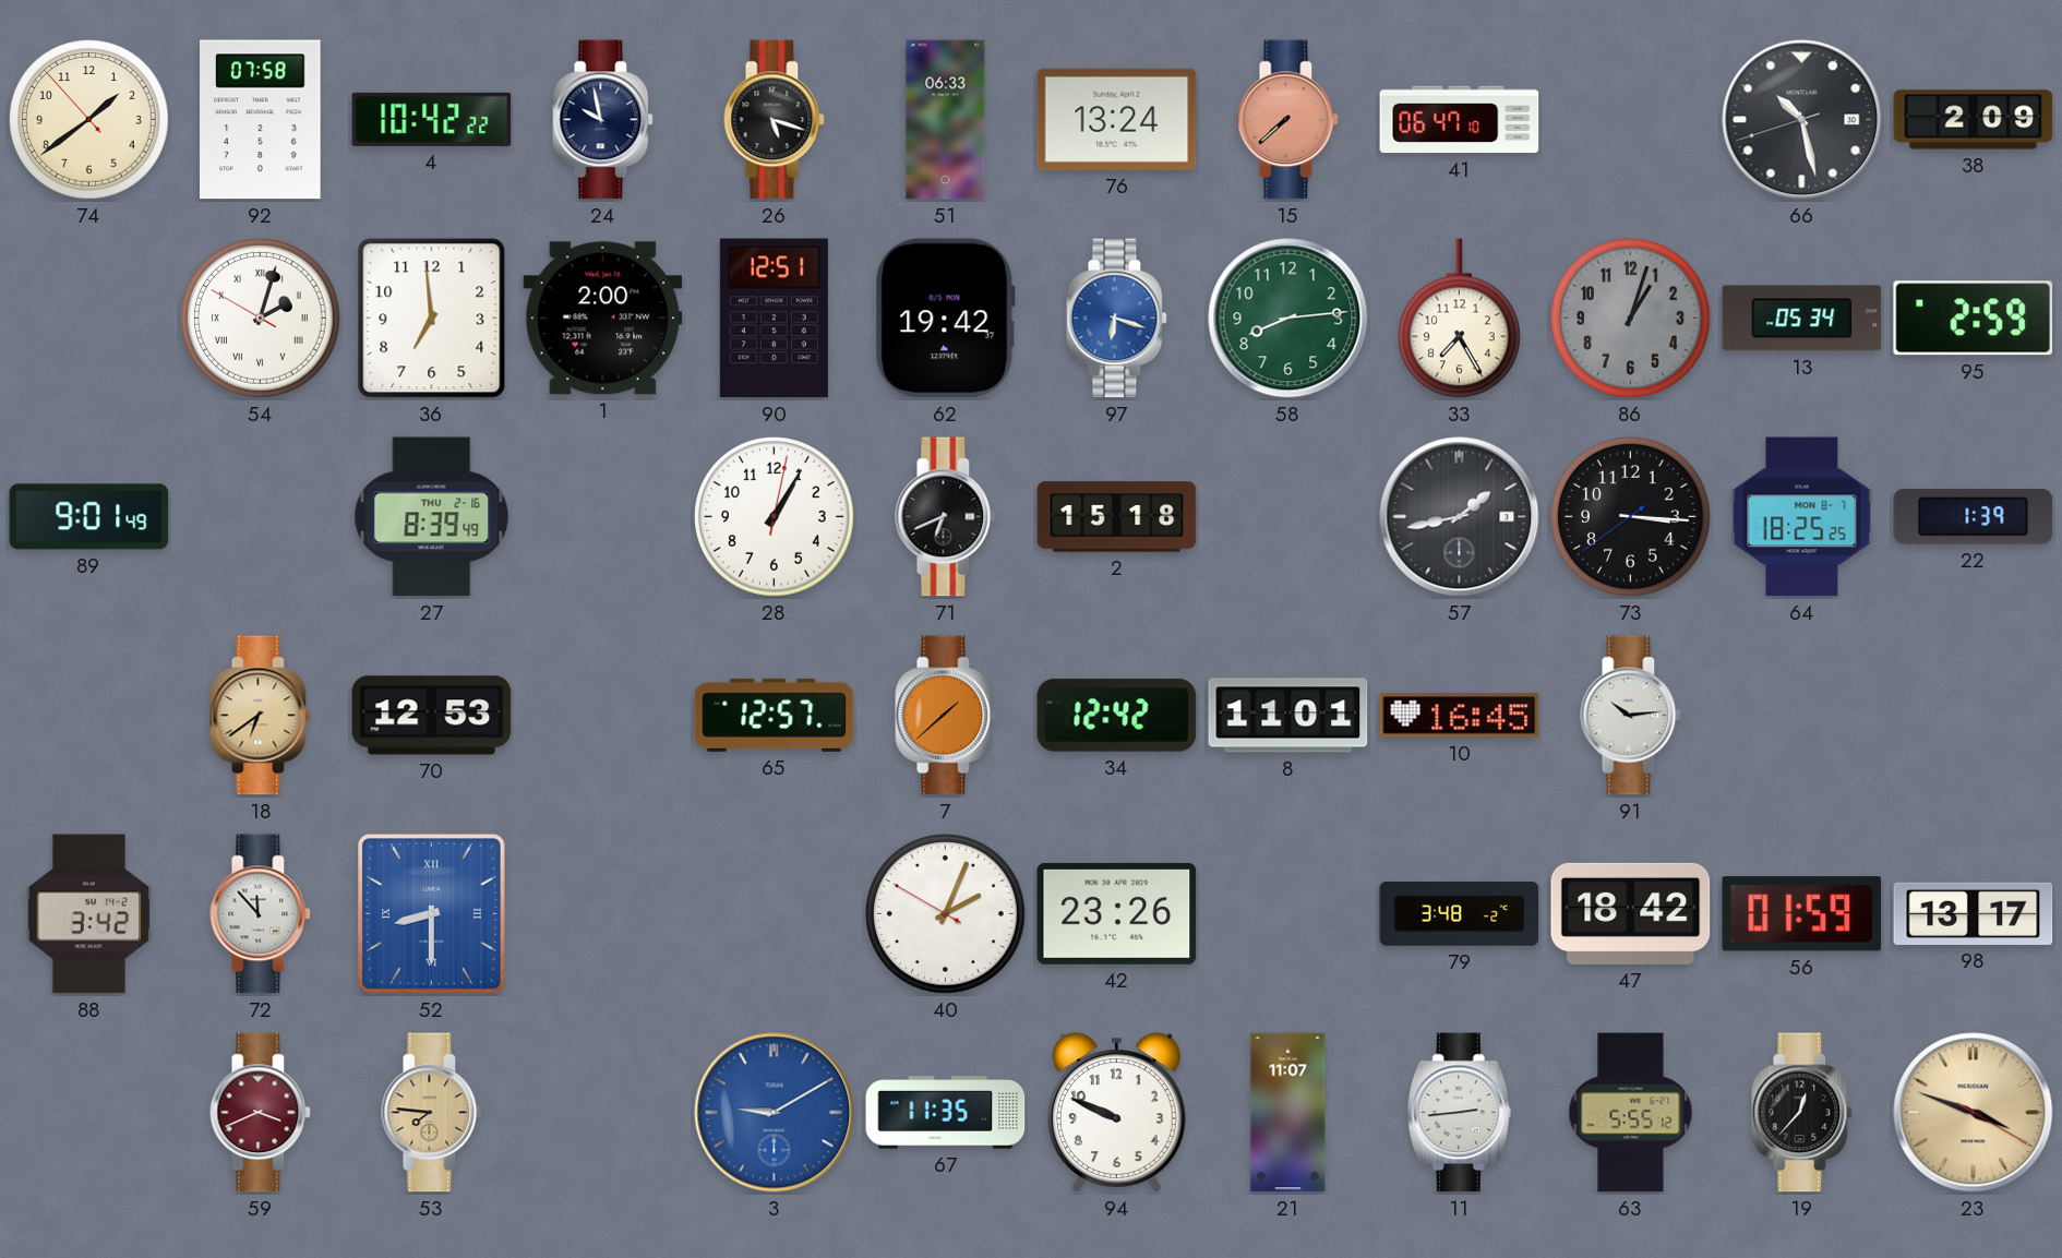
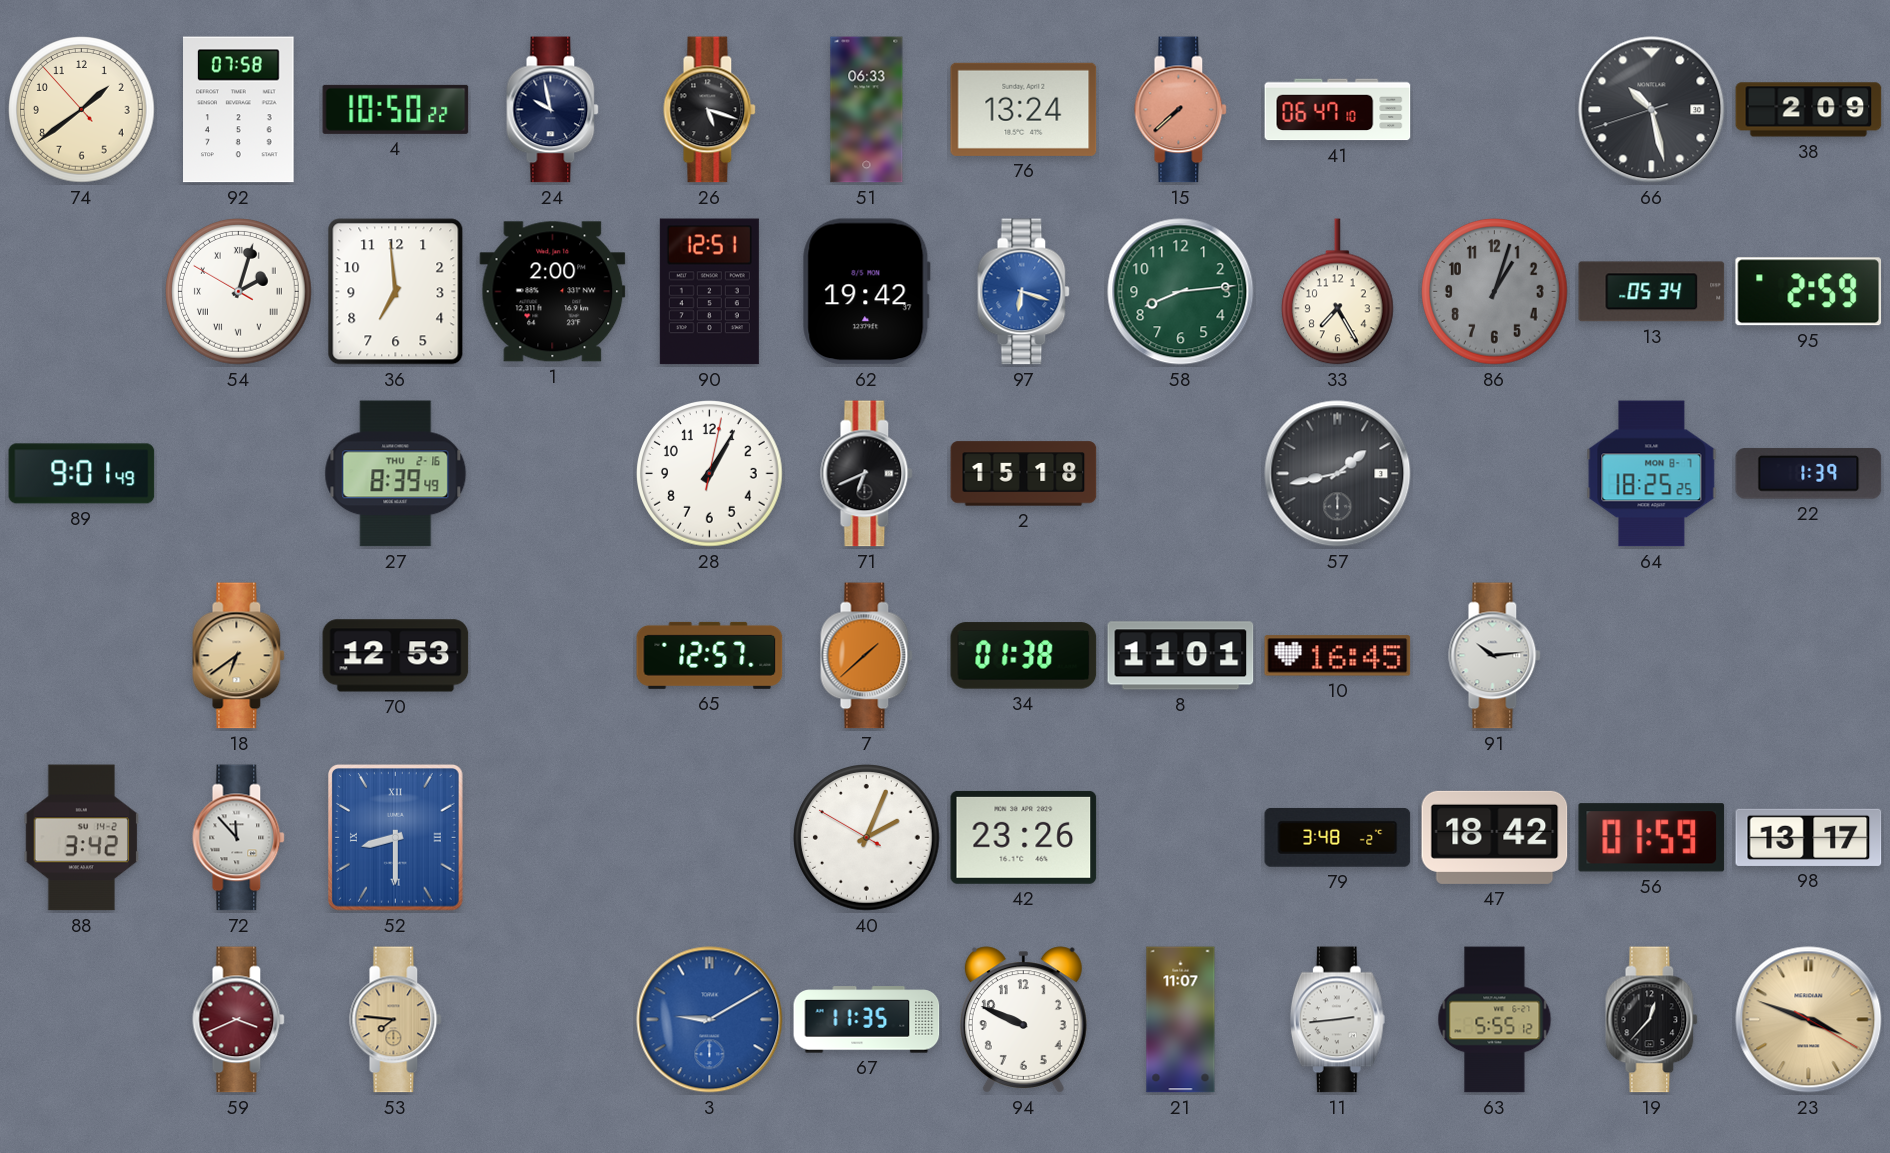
4: 10:42 -> 10:50
73: 3:15 -> none
34: 12:42 -> 01:38
